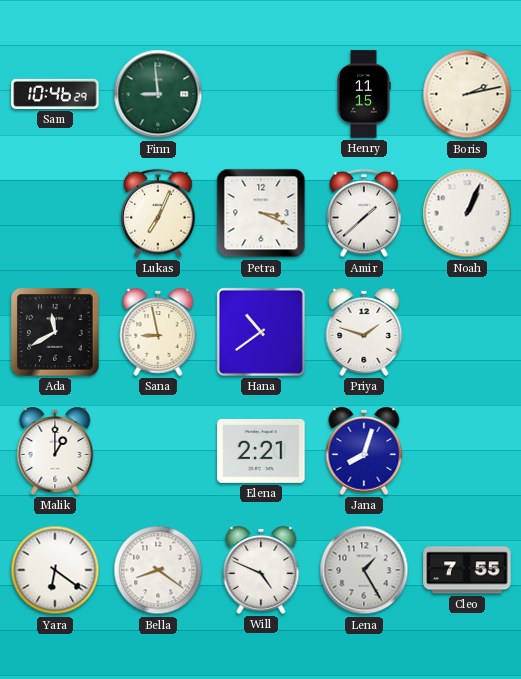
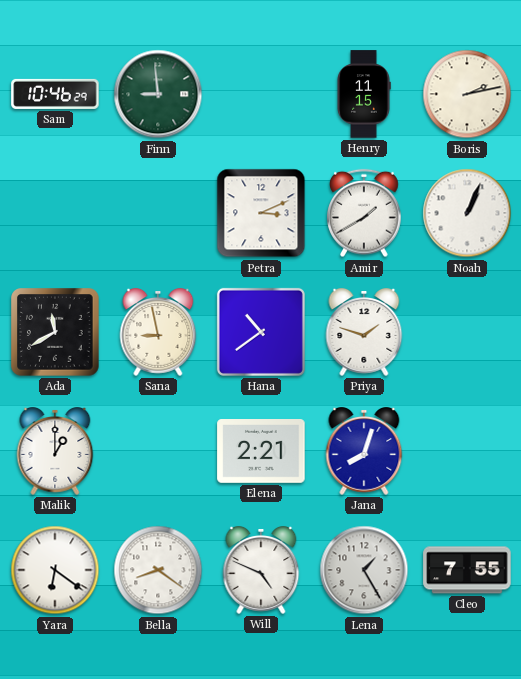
Lukas: 7:04 -> none
Petra: 3:19 -> 3:11
Amir: 1:38 -> 1:40
